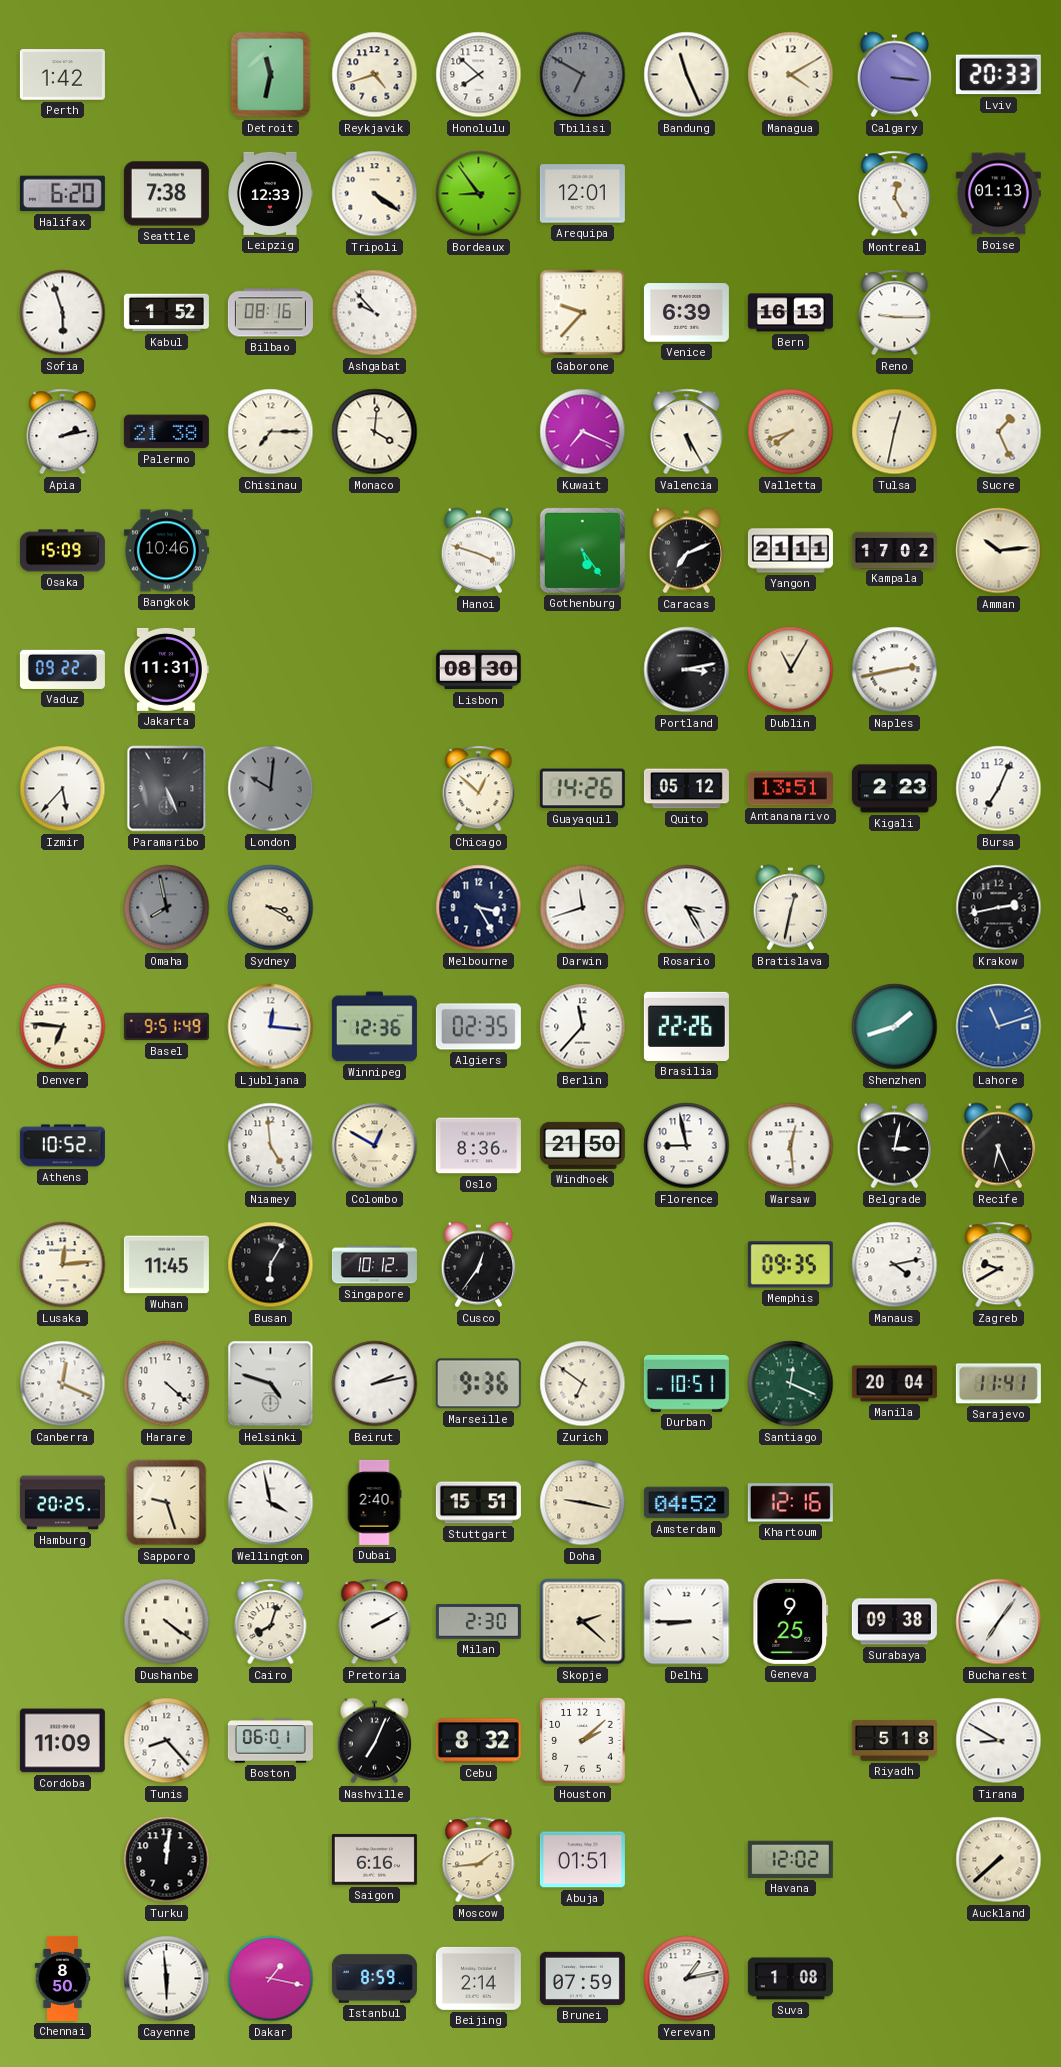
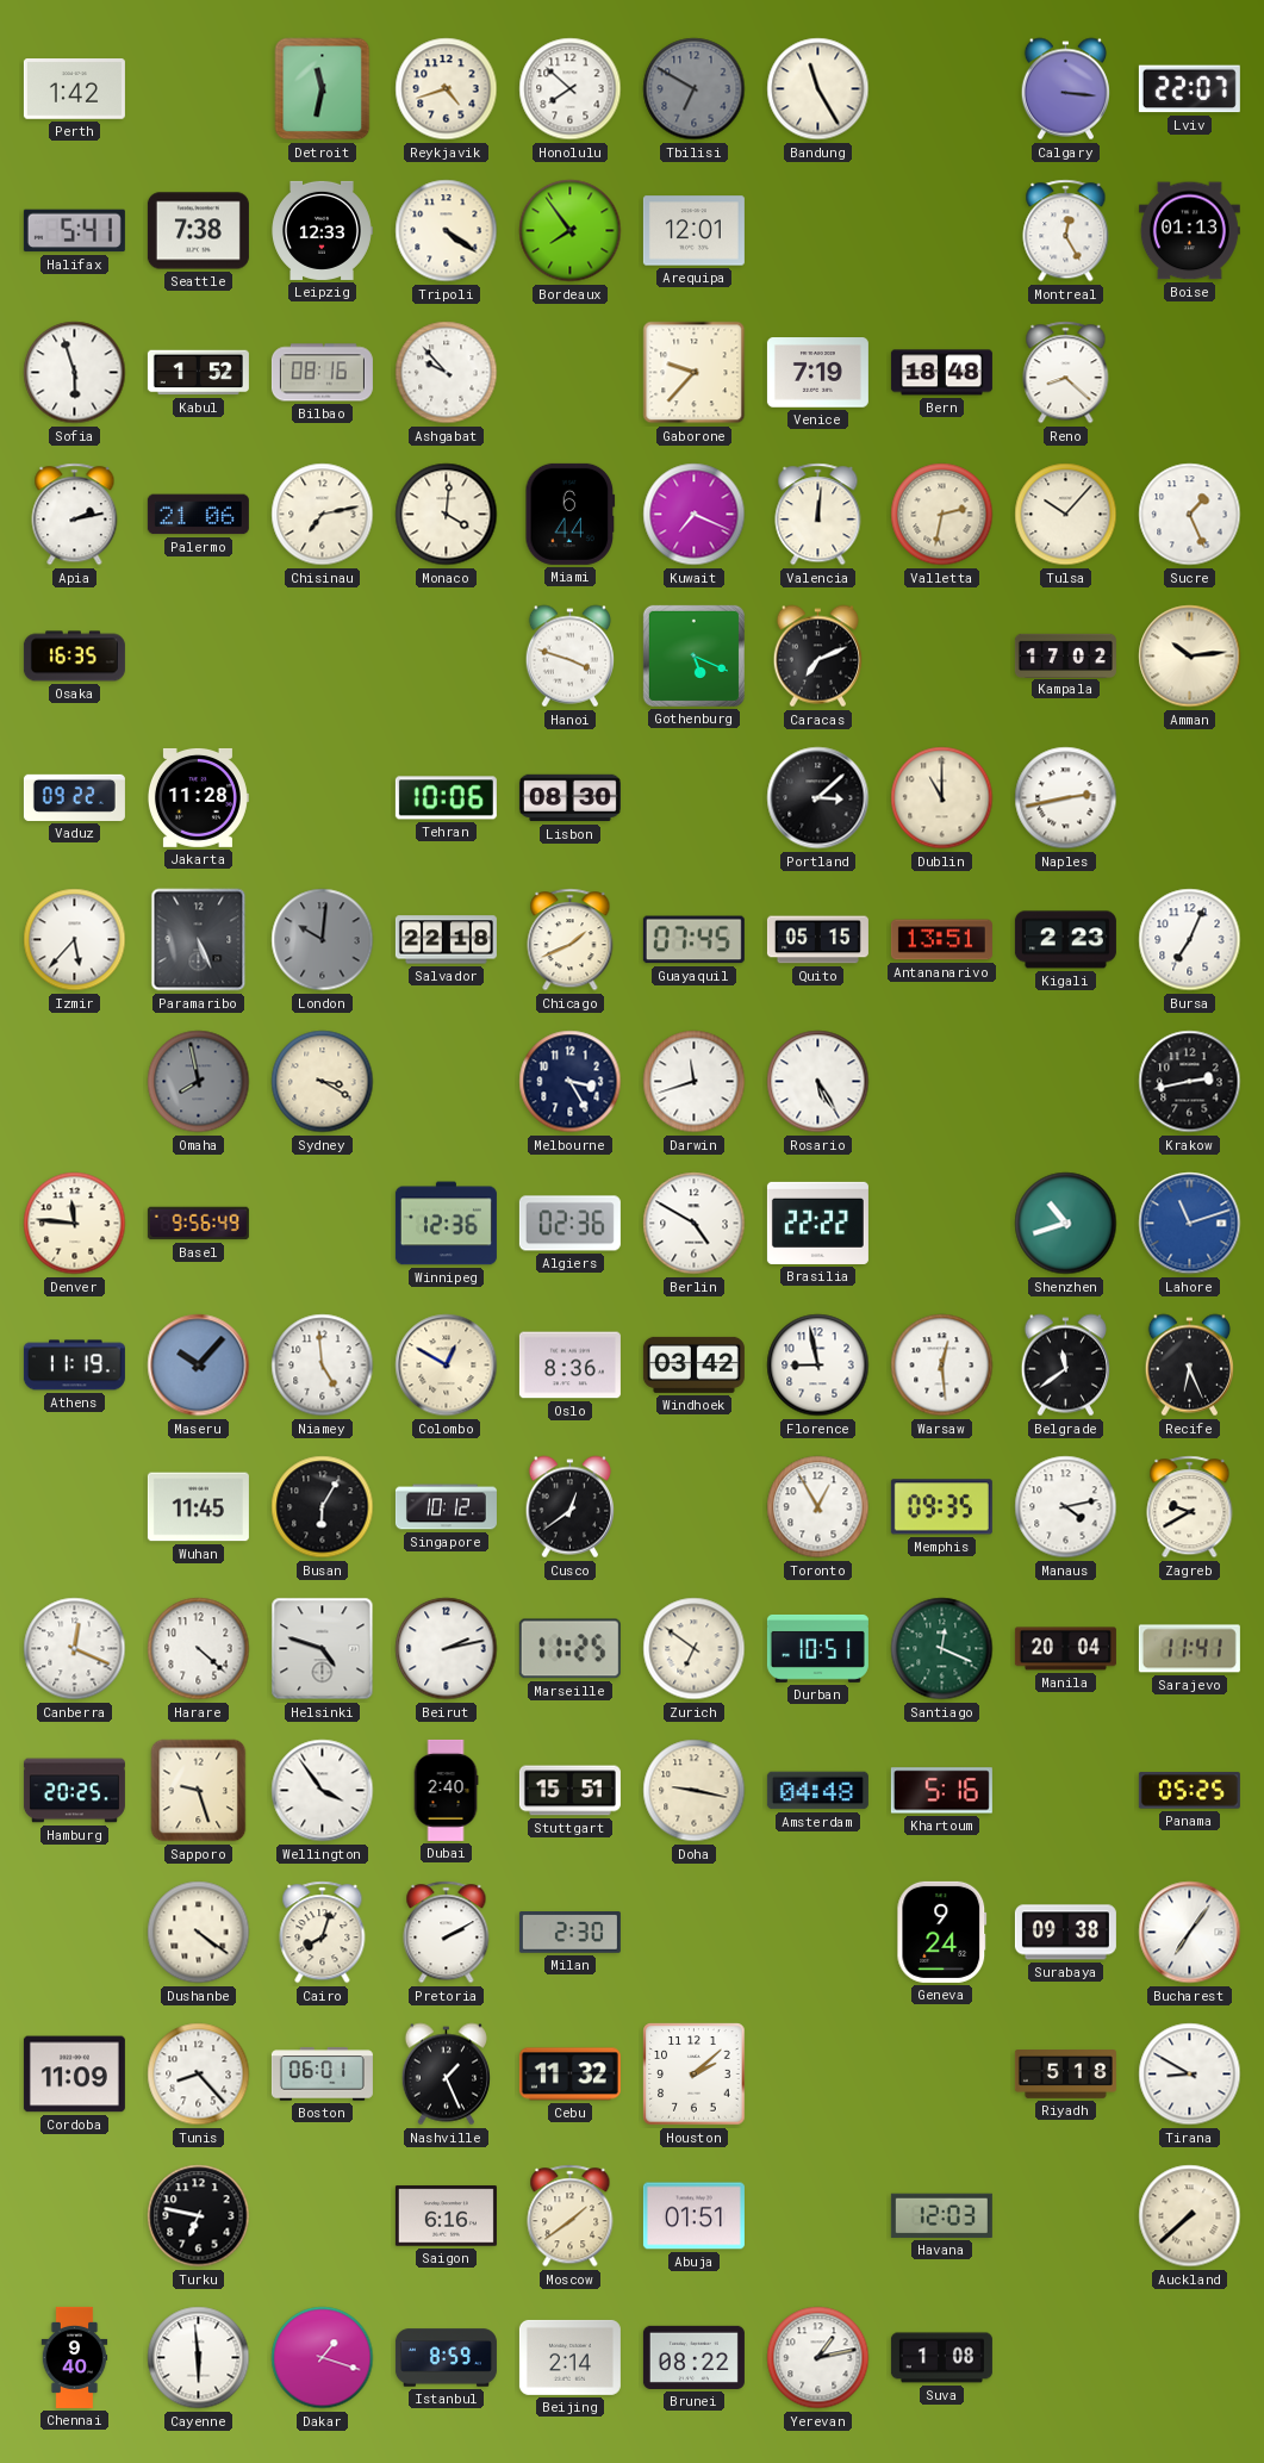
Bandung: 11:26 -> 11:25
Managua: 4:10 -> none
Lviv: 20:33 -> 22:07
Halifax: 6:20 -> 5:41
Bordeaux: 8:54 -> 7:54
Venice: 6:39 -> 7:19
Bern: 16:13 -> 18:48
Reno: 9:15 -> 8:22
Palermo: 21:38 -> 21:06
Chisinau: 7:15 -> 7:13
Miami: none -> 6:44
Valencia: 5:25 -> 12:01
Valletta: 7:42 -> 2:32
Tulsa: 12:32 -> 10:07
Osaka: 15:09 -> 16:35
Bangkok: 10:46 -> none
Gothenburg: 5:24 -> 5:19
Yangon: 21:11 -> none
Jakarta: 11:31 -> 11:28
Tehran: none -> 10:06
Portland: 3:13 -> 3:08
Dublin: 11:05 -> 11:00
Salvador: none -> 22:18
Chicago: 12:52 -> 1:41
Guayaquil: 14:26 -> 07:45
Quito: 05:12 -> 05:15
Rosario: 3:25 -> 5:25
Bratislava: 12:32 -> none
Denver: 6:46 -> 11:46
Basel: 9:51 -> 9:56
Ljubljana: 12:16 -> none
Algiers: 02:35 -> 02:36
Berlin: 11:37 -> 4:50
Brasilia: 22:26 -> 22:22
Shenzhen: 1:42 -> 10:42
Athens: 10:52 -> 11:19
Maseru: none -> 10:07
Windhoek: 21:50 -> 03:42
Belgrade: 3:02 -> 11:39
Lusaka: 12:14 -> none
Cusco: 12:36 -> 12:39
Toronto: none -> 12:55
Marseille: 9:36 -> 11:25
Wellington: 3:58 -> 3:54
Amsterdam: 04:52 -> 04:48
Khartoum: 12:16 -> 5:16
Panama: none -> 05:25
Skopje: 2:22 -> none
Delhi: 8:45 -> none
Geneva: 9:25 -> 9:24
Nashville: 7:04 -> 1:26
Cebu: 8:32 -> 11:32
Turku: 12:01 -> 6:47
Moscow: 1:44 -> 1:39
Havana: 12:02 -> 12:03
Chennai: 8:50 -> 9:40
Dakar: 1:17 -> 1:18
Brunei: 07:59 -> 08:22
